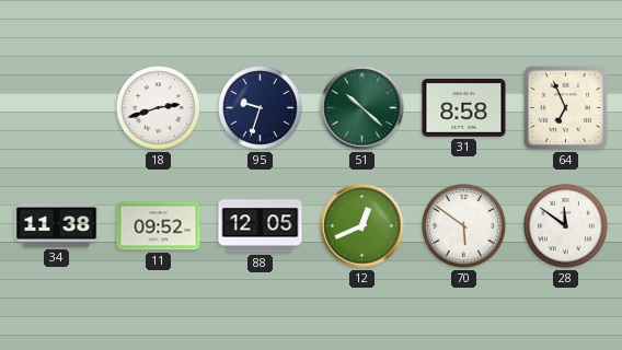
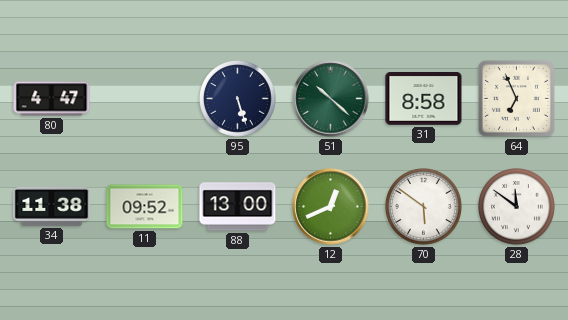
80: none -> 4:47
18: 2:42 -> none
95: 9:33 -> 5:27
88: 12:05 -> 13:00
